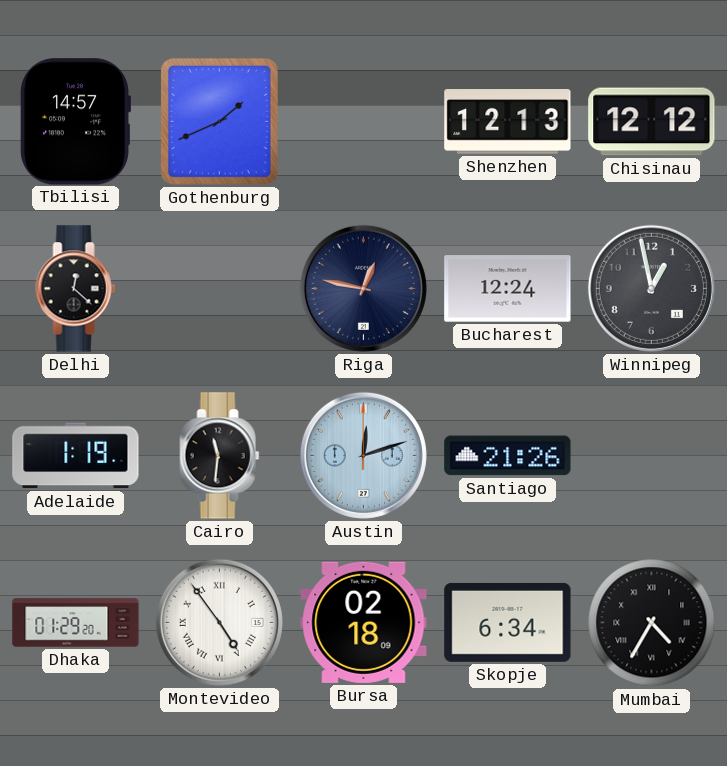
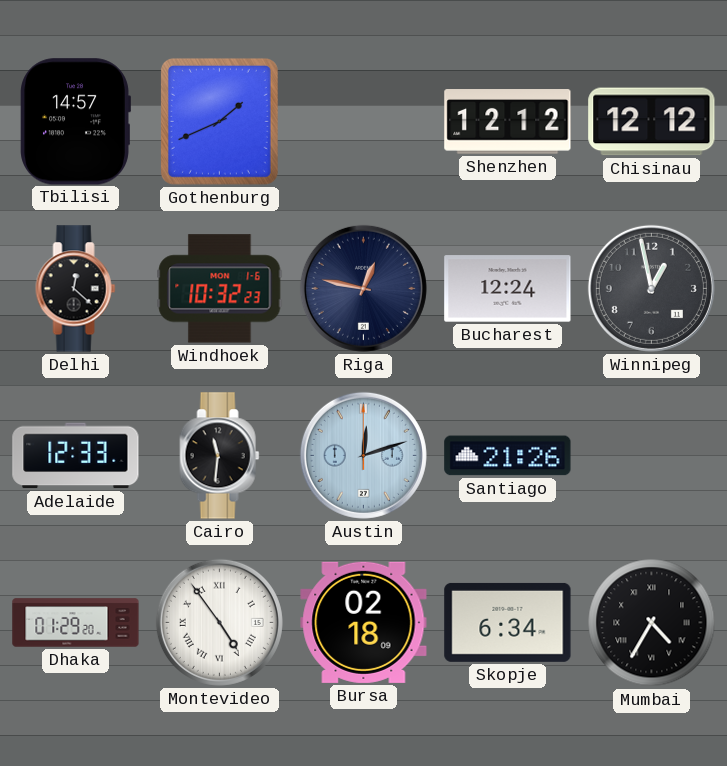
Shenzhen: 12:13 -> 12:12
Windhoek: none -> 10:32
Adelaide: 1:19 -> 12:33
